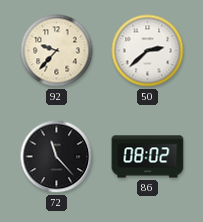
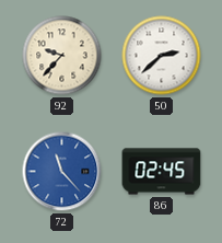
72 dial: black -> blue
86: 08:02 -> 02:45
